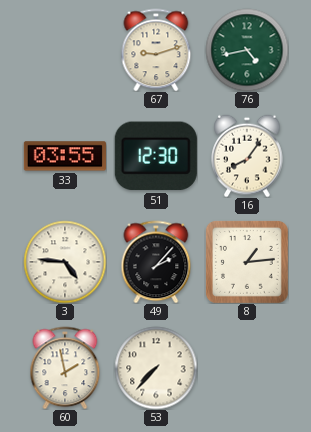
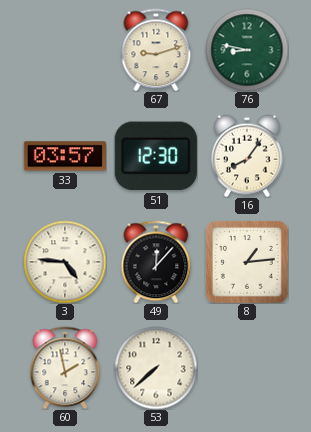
76: 4:43 -> 8:47
33: 03:55 -> 03:57
49: 2:07 -> 12:07
53: 7:37 -> 7:38
